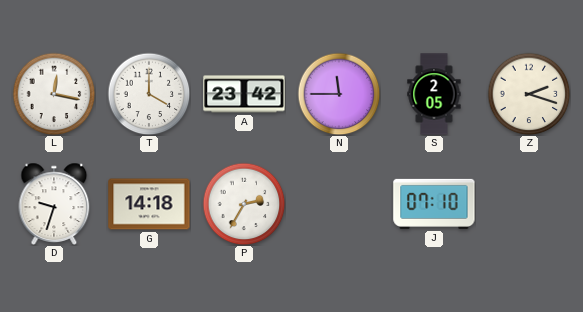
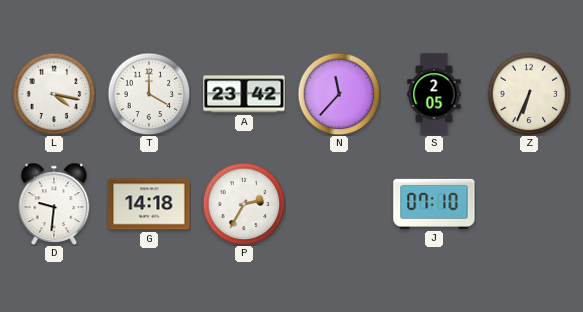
L: 12:17 -> 4:17
N: 11:45 -> 11:37
Z: 2:18 -> 6:34
D: 9:33 -> 9:31
